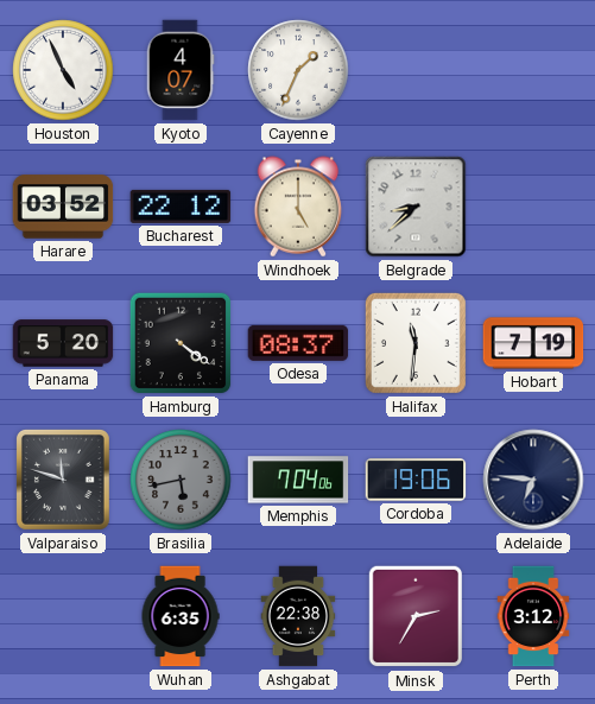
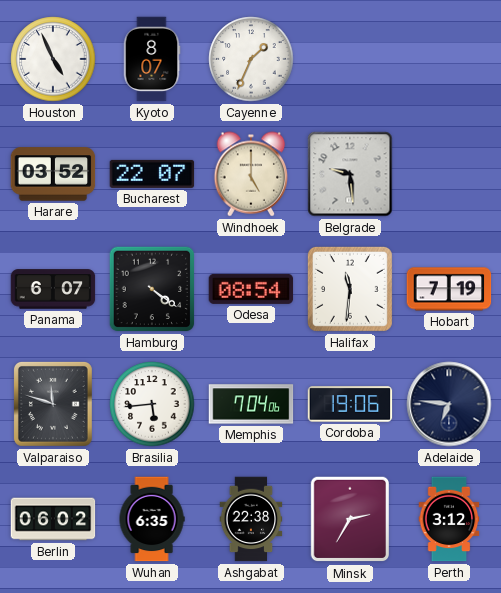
Kyoto: 4:07 -> 8:07
Bucharest: 22:12 -> 22:07
Belgrade: 8:38 -> 9:29
Panama: 5:20 -> 6:07
Odesa: 08:37 -> 08:54
Brasilia: 5:43 -> 5:44
Brasilia dial: grey -> white
Berlin: none -> 06:02
